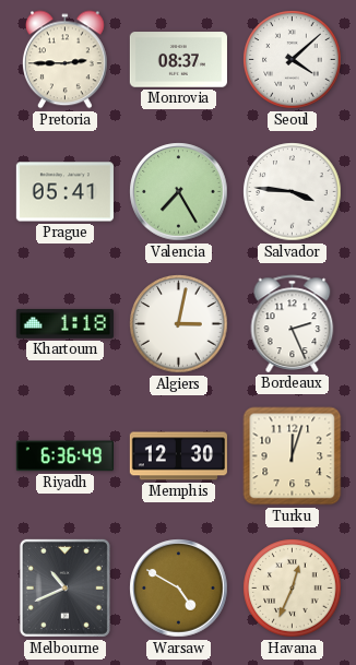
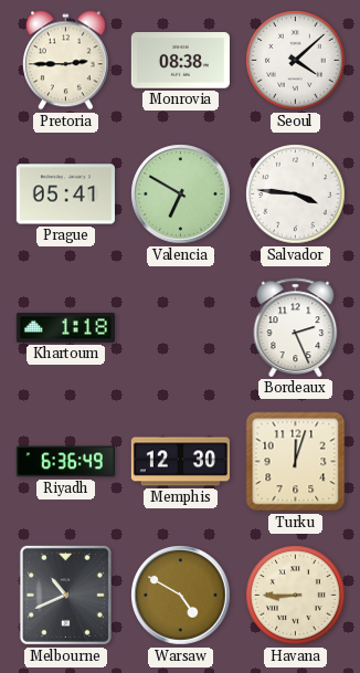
Monrovia: 08:37 -> 08:38
Valencia: 7:25 -> 6:50
Algiers: 3:02 -> none
Havana: 12:34 -> 8:45
